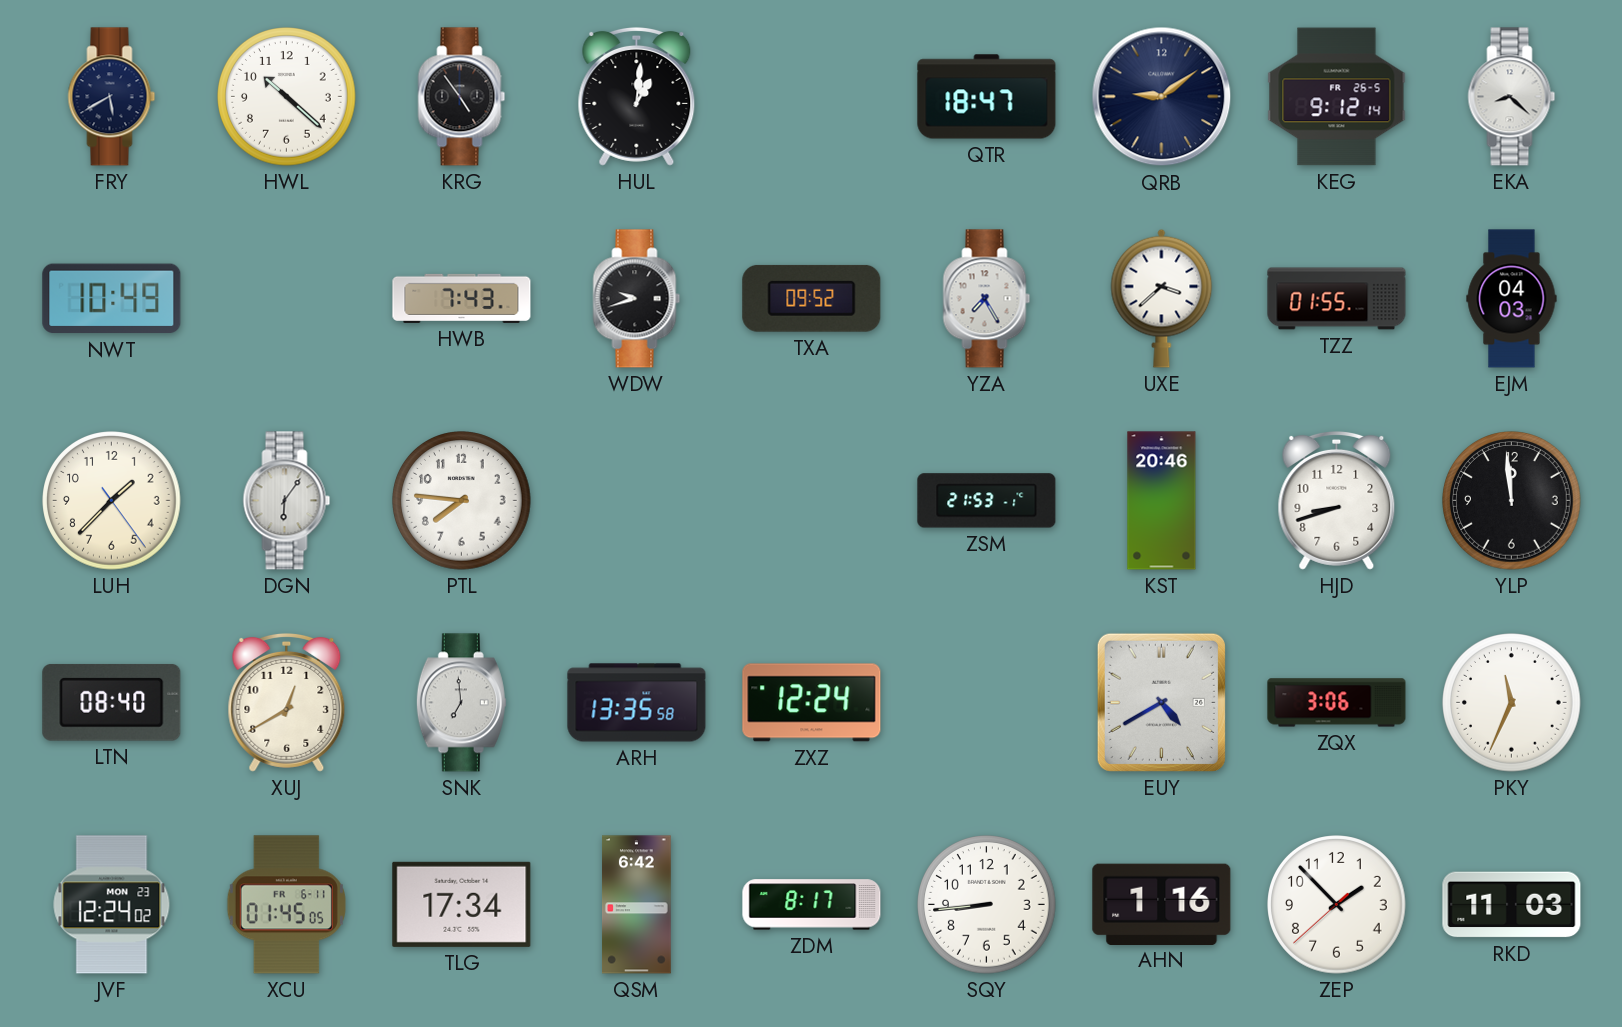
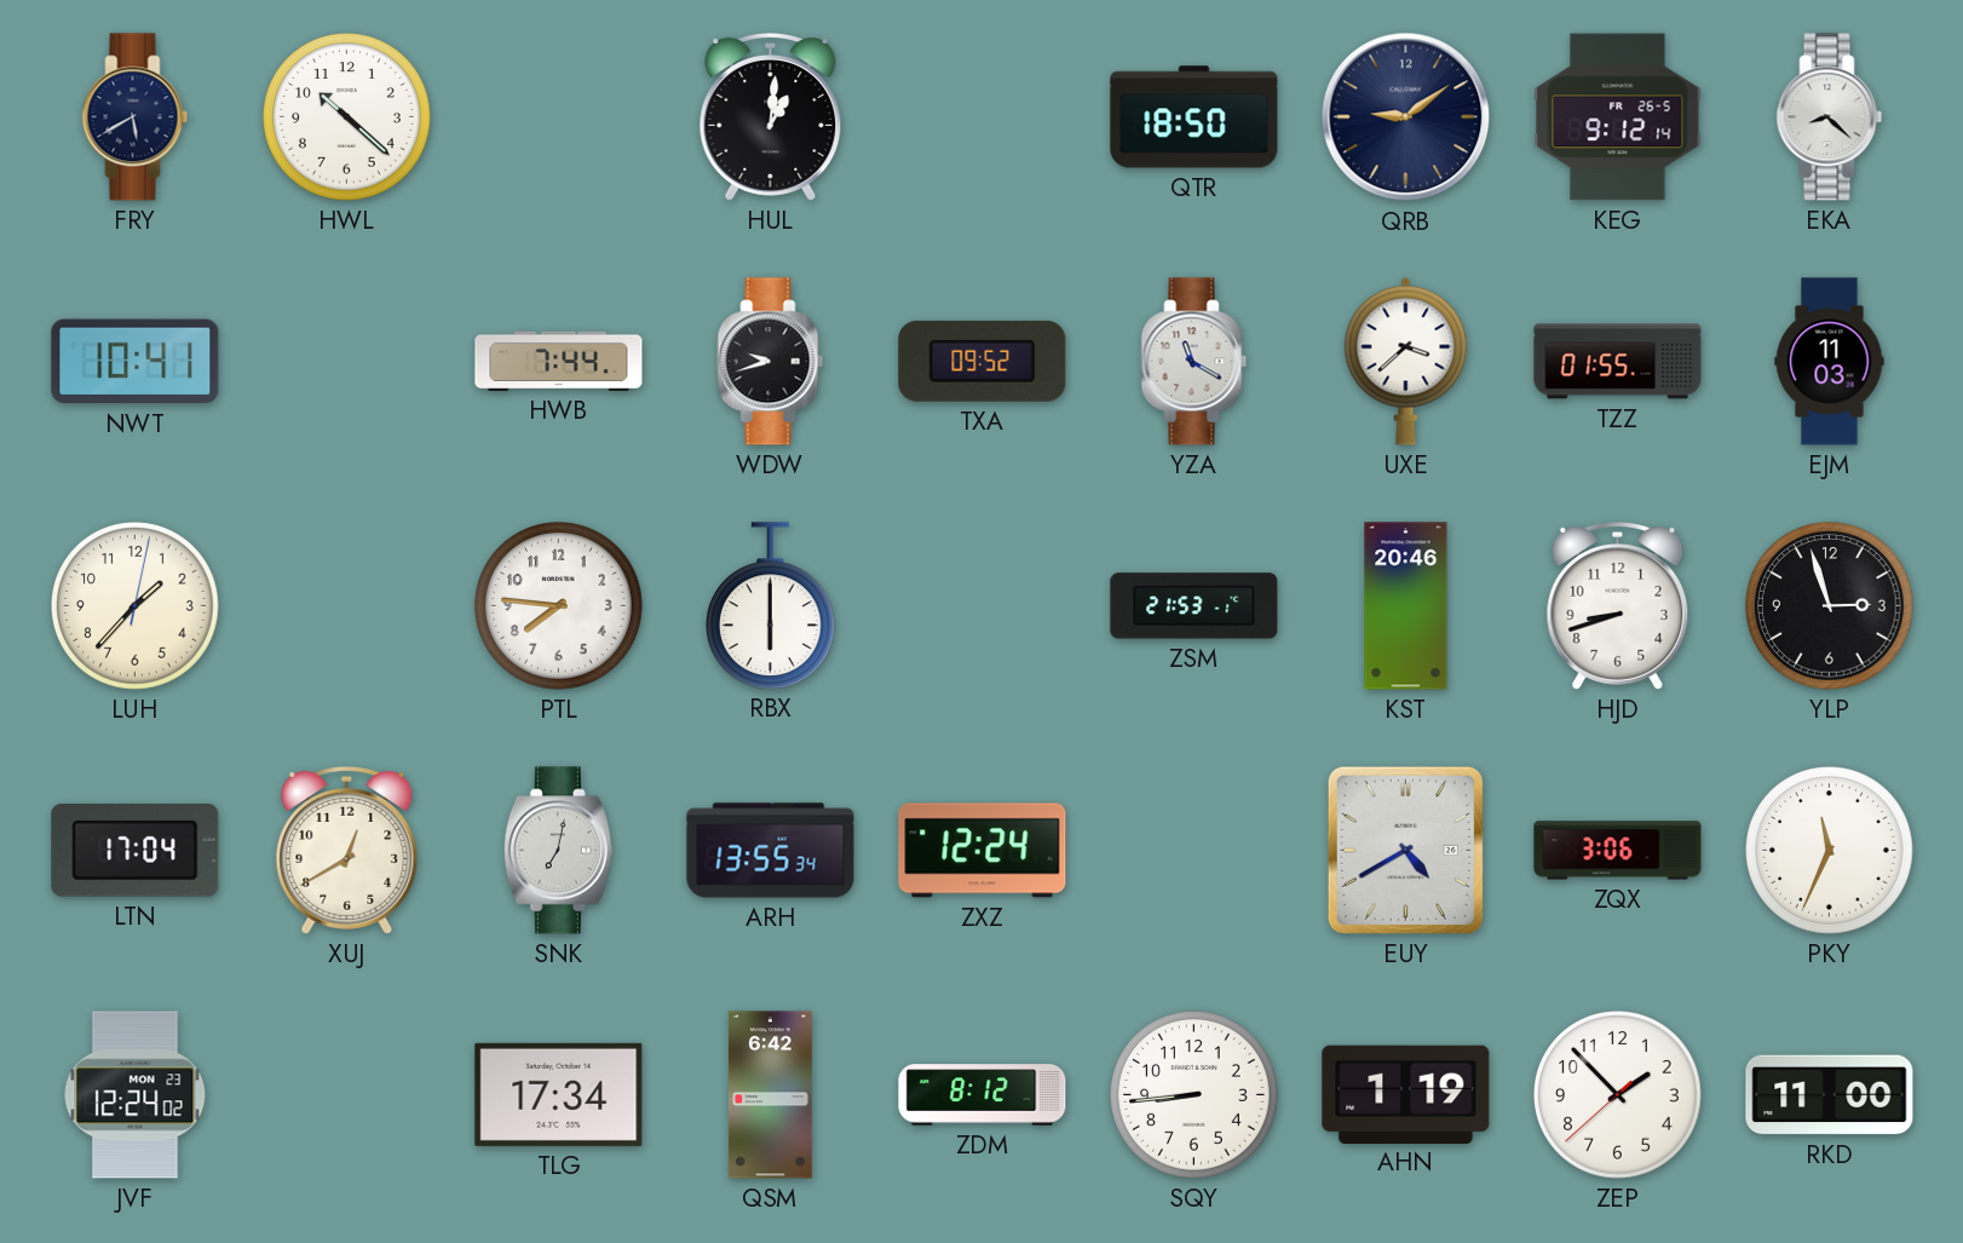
KRG: 4:54 -> none
QTR: 18:47 -> 18:50
NWT: 10:49 -> 10:41
HWB: 7:43 -> 7:44
YZA: 7:25 -> 11:20
EJM: 04:03 -> 11:03
LUH: 1:37:24 -> 1:37:02
DGN: 6:06 -> none
RBX: none -> 6:00
YLP: 11:59 -> 2:57
LTN: 08:40 -> 17:04
SNK: 6:59 -> 7:02
ARH: 13:35 -> 13:55
XCU: 01:45 -> none
ZDM: 8:17 -> 8:12
AHN: 1:16 -> 1:19
RKD: 11:03 -> 11:00
